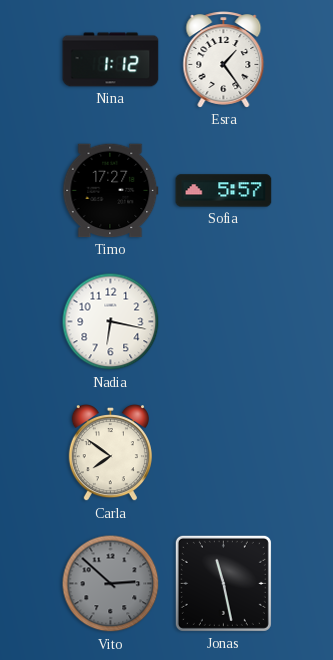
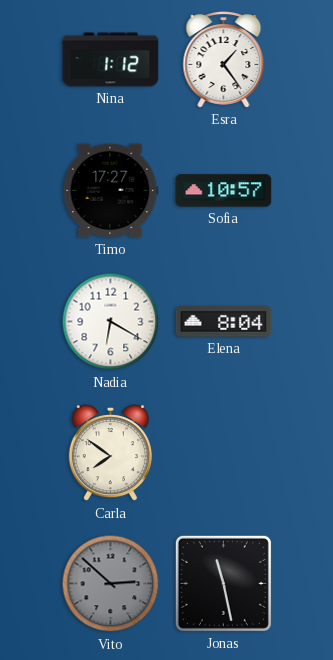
Sofia: 5:57 -> 10:57
Nadia: 6:17 -> 6:20
Elena: none -> 8:04
